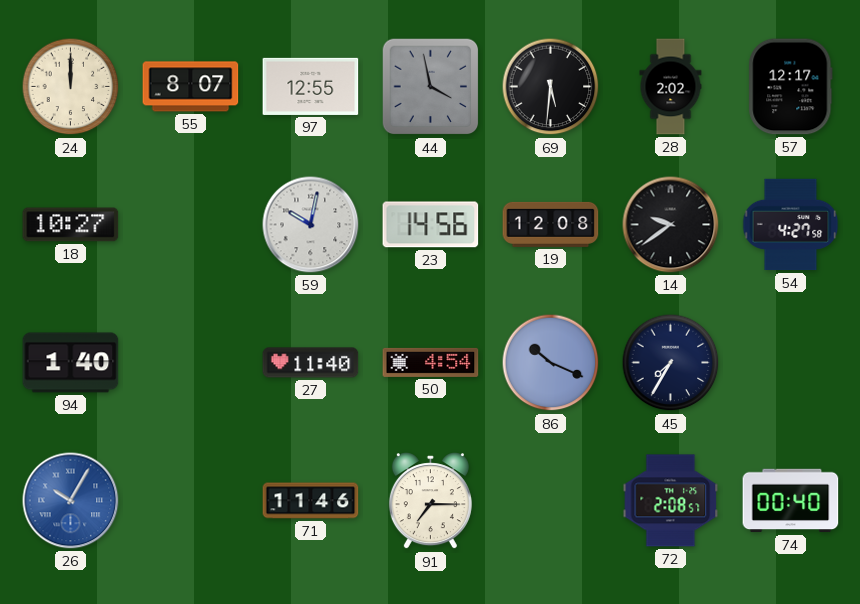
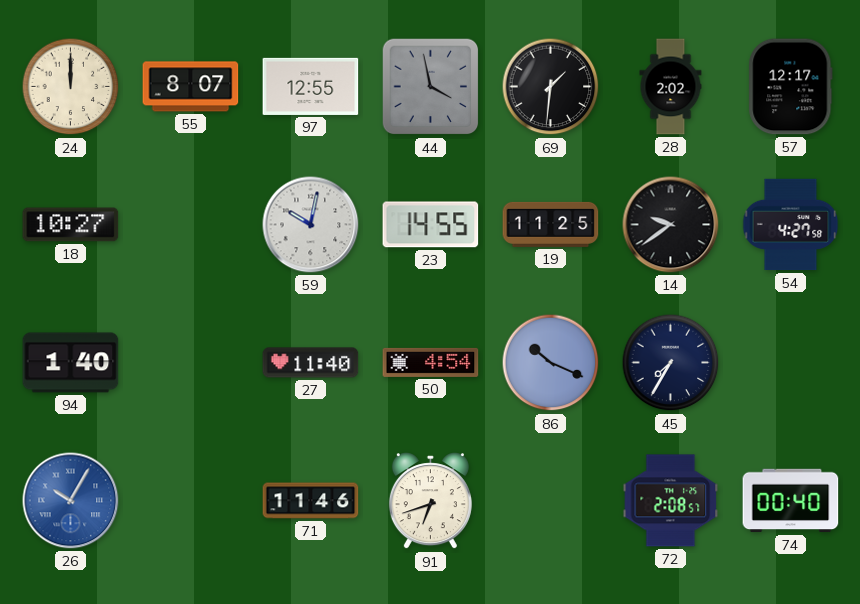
69: 5:31 -> 1:31
23: 14:56 -> 14:55
19: 12:08 -> 11:25
91: 7:15 -> 6:42
